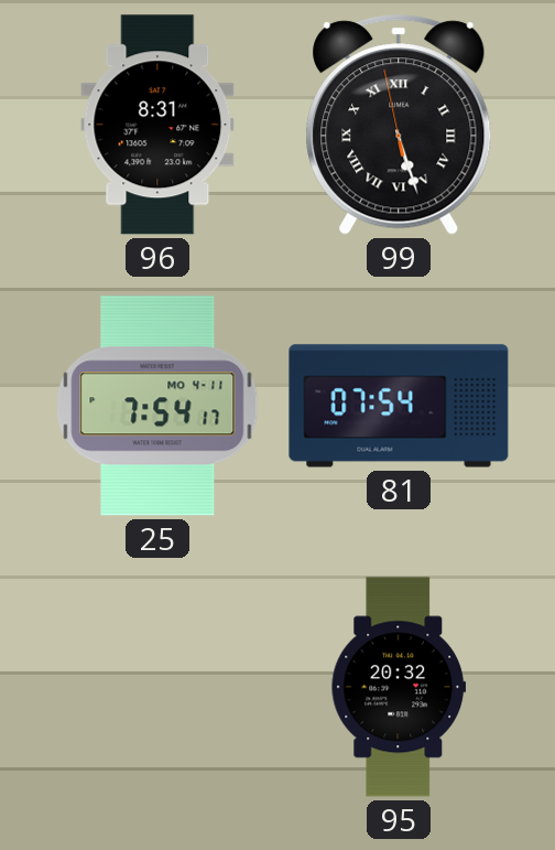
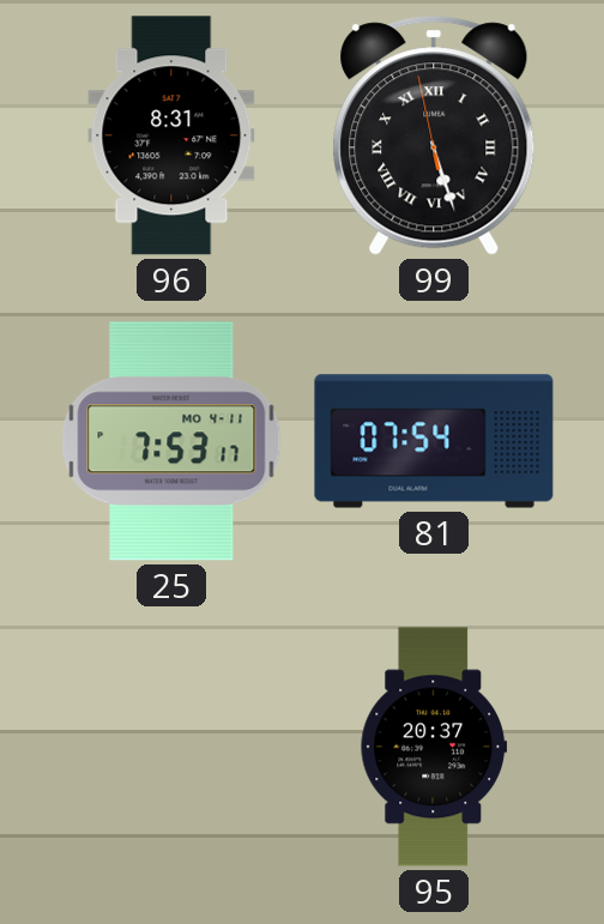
25: 7:54 -> 7:53
95: 20:32 -> 20:37
